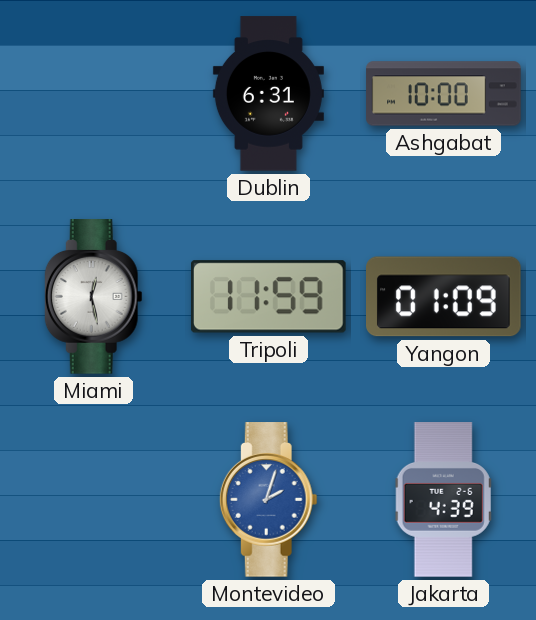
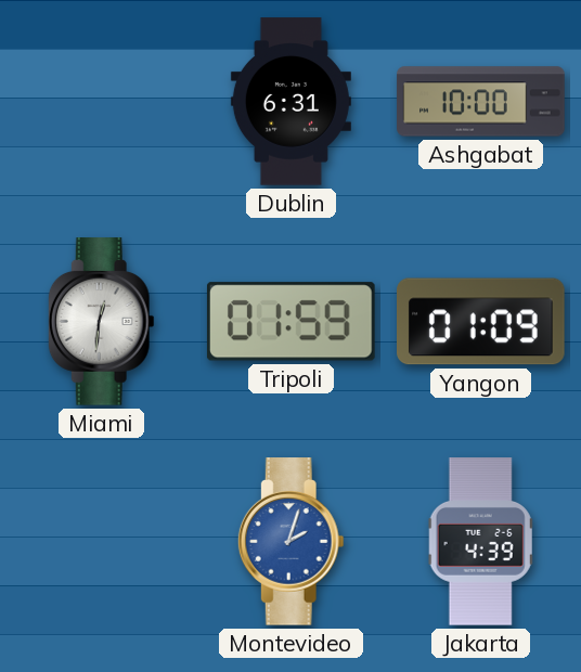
Miami: 12:28 -> 12:31
Tripoli: 11:59 -> 01:59
